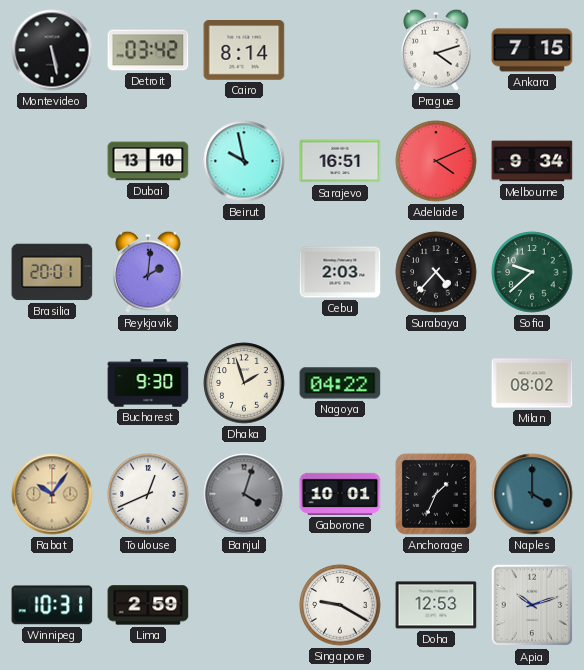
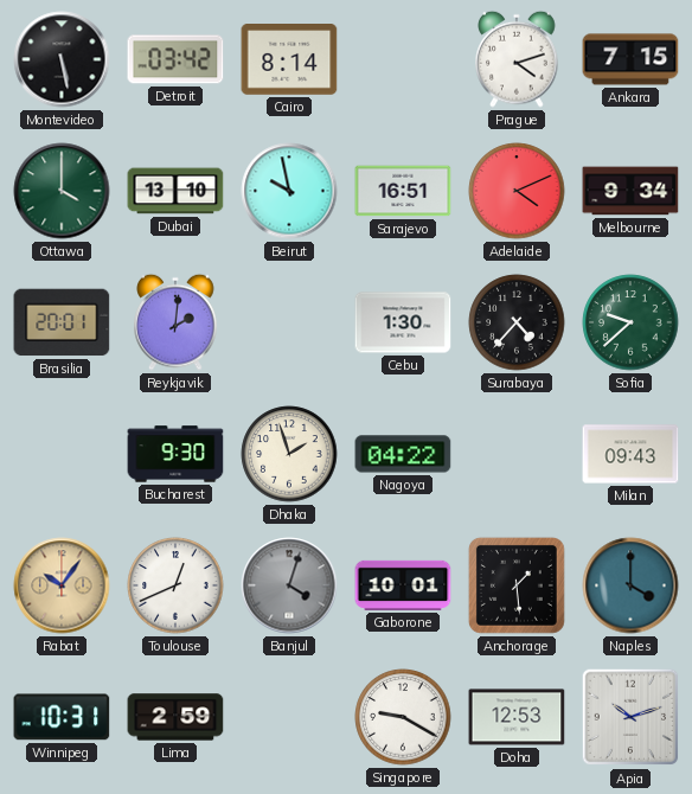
Ottawa: none -> 4:00
Cebu: 2:03 -> 1:30
Milan: 08:02 -> 09:43
Anchorage: 1:34 -> 1:29
